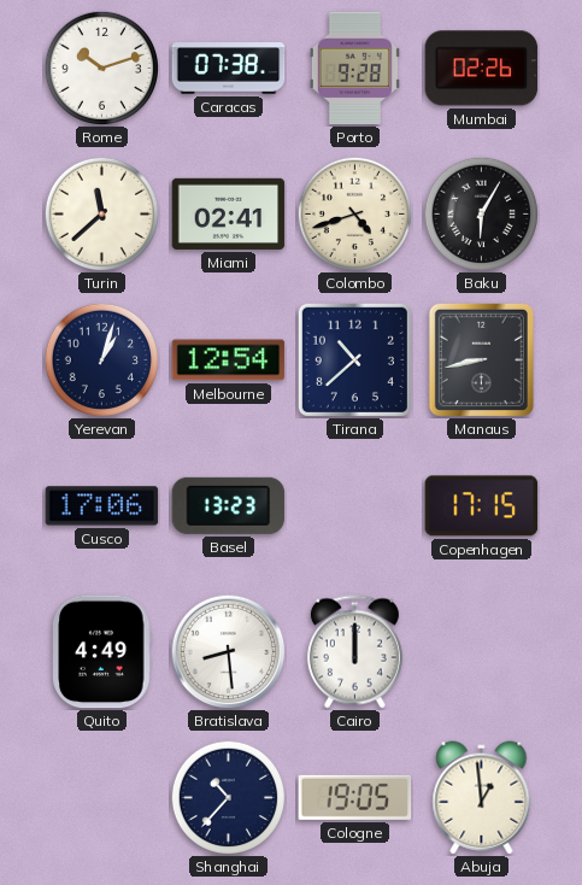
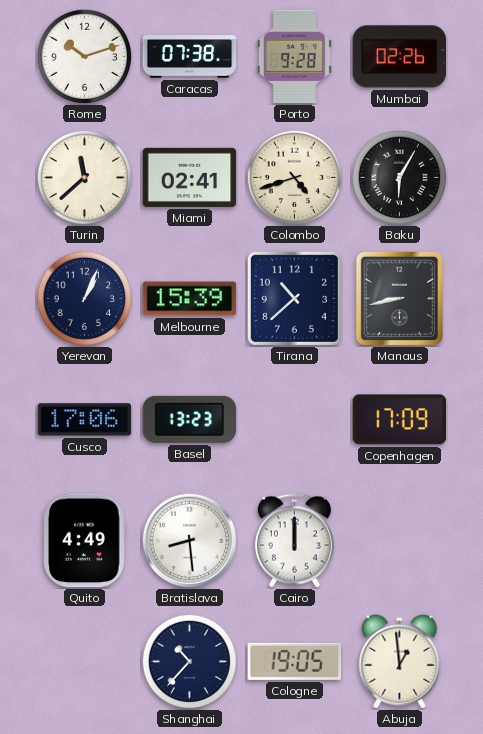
Yerevan: 1:03 -> 1:04
Melbourne: 12:54 -> 15:39
Copenhagen: 17:15 -> 17:09
